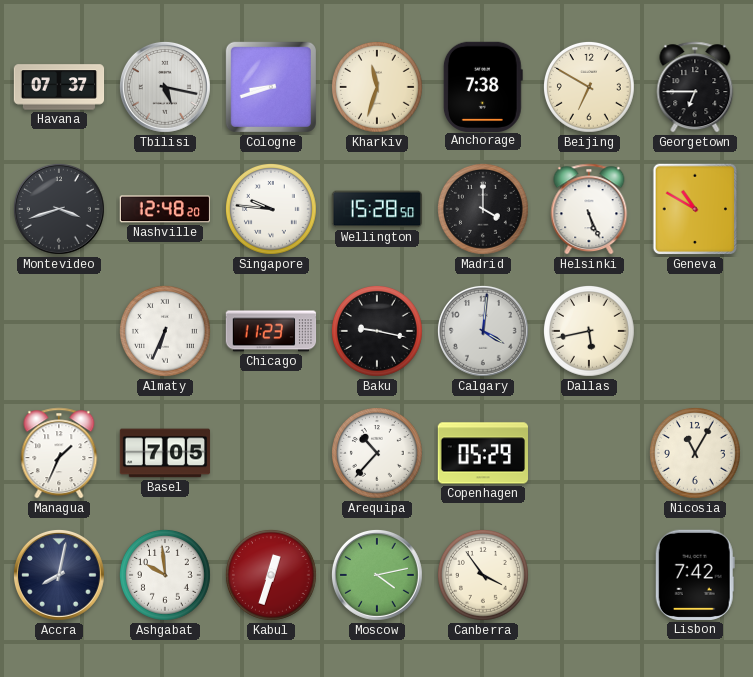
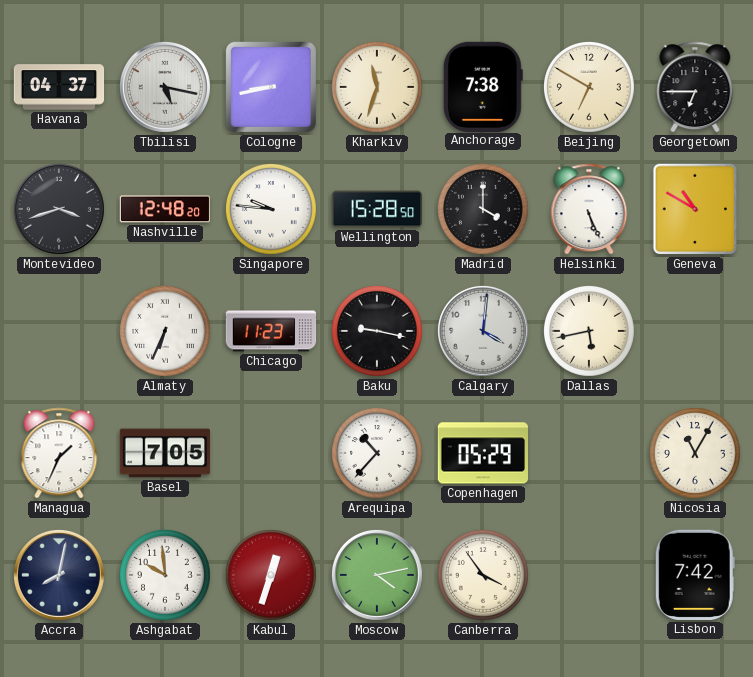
Havana: 07:37 -> 04:37
Cologne: 8:42 -> 8:43
